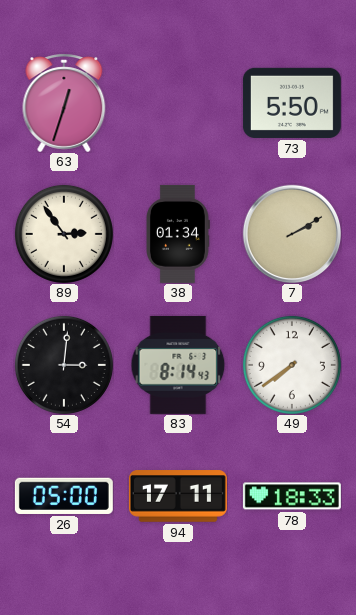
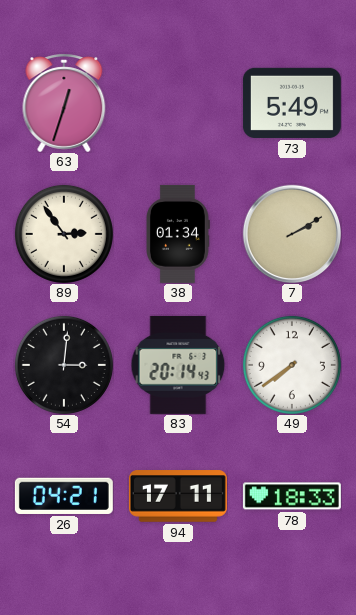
73: 5:50 -> 5:49
83: 8:14 -> 20:14
26: 05:00 -> 04:21
